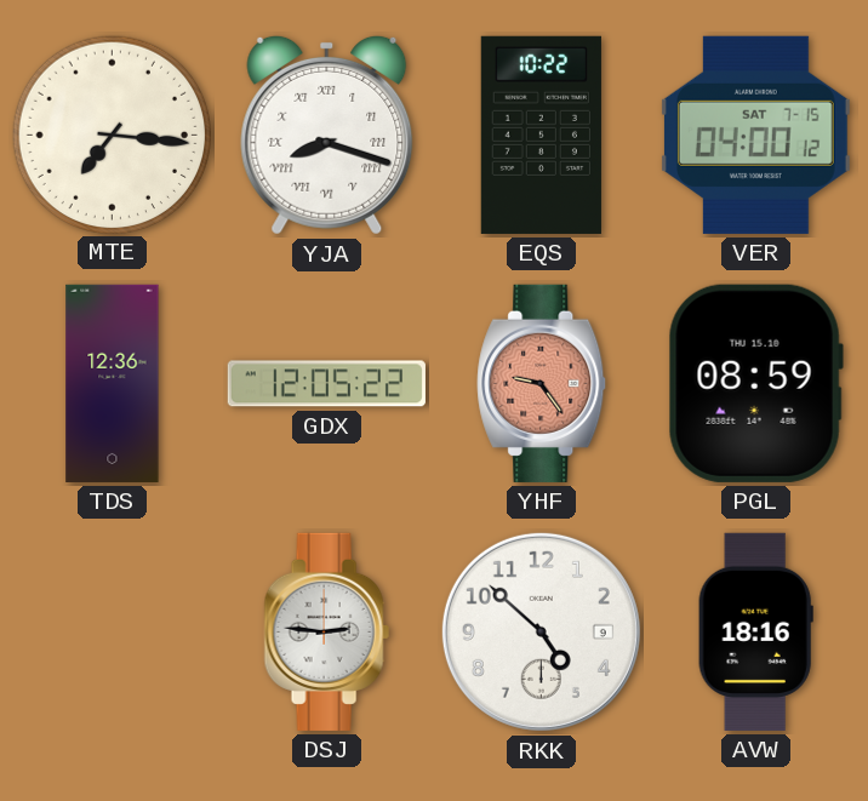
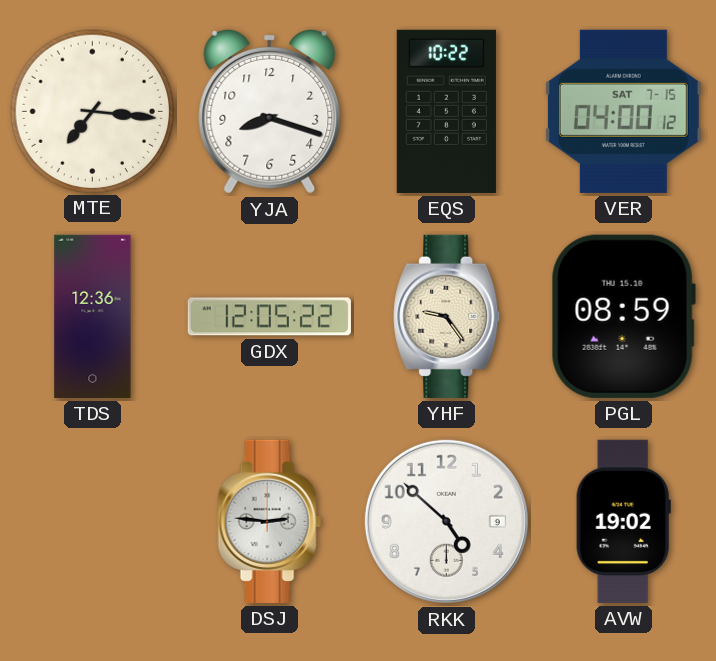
YJA numerals: Roman -> Arabic
YHF dial: salmon -> cream
AVW: 18:16 -> 19:02
